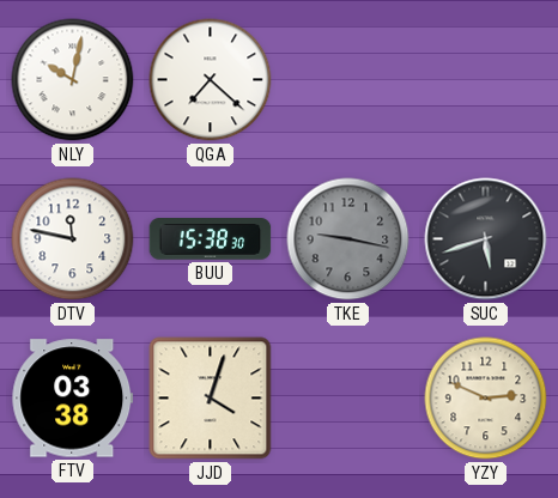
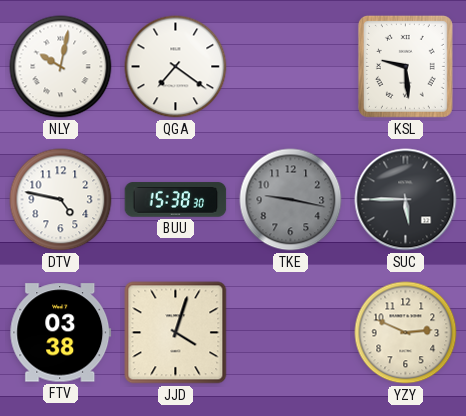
QGA: 7:22 -> 7:21
KSL: none -> 9:29
DTV: 11:47 -> 4:47
SUC: 5:42 -> 5:45
